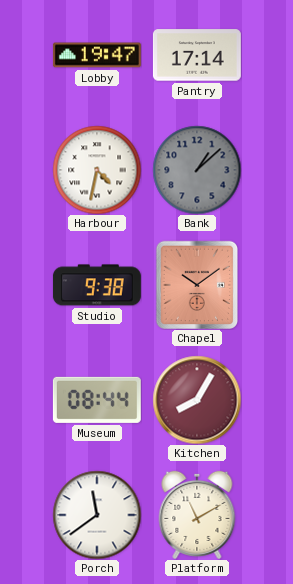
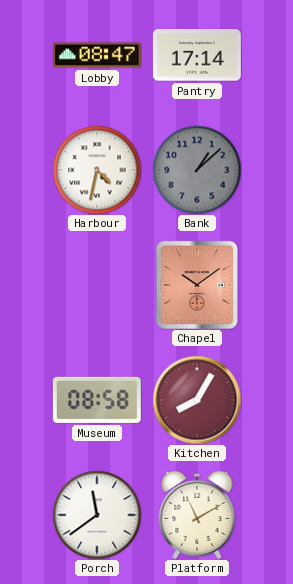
Lobby: 19:47 -> 08:47
Studio: 9:38 -> none
Museum: 08:44 -> 08:58
